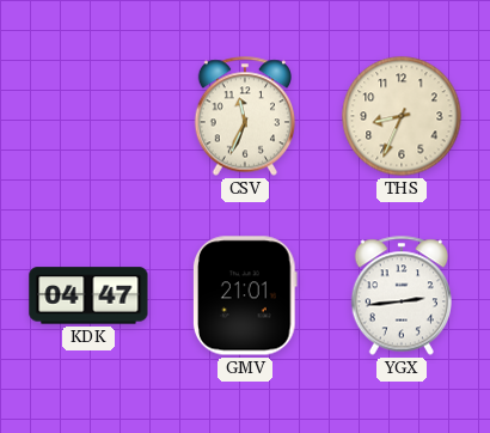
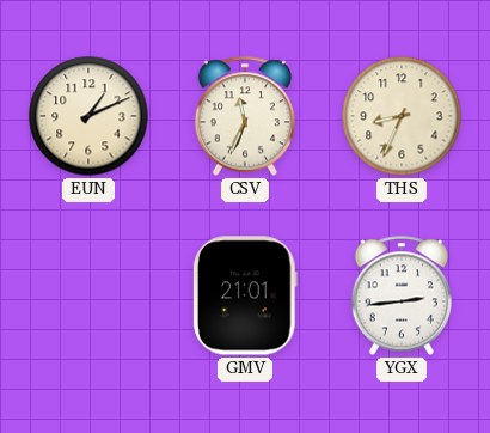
EUN: none -> 1:11
KDK: 04:47 -> none
